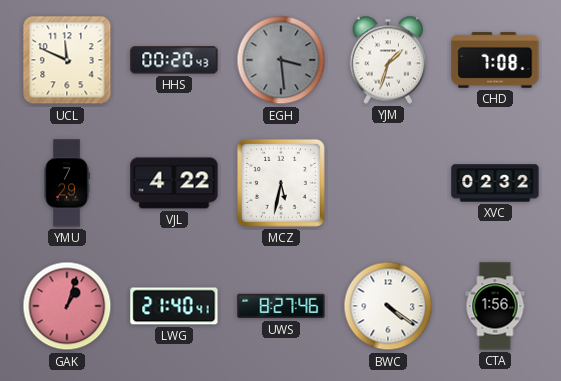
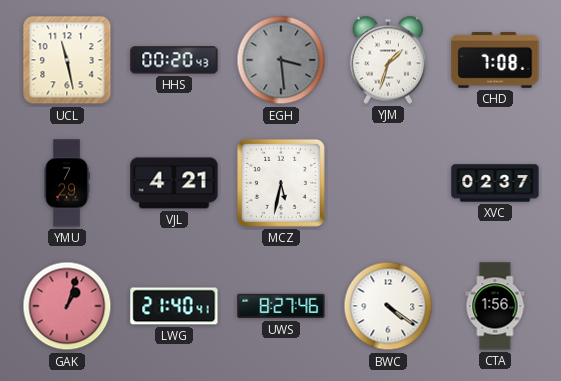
UCL: 11:49 -> 11:28
VJL: 4:22 -> 4:21
XVC: 02:32 -> 02:37
